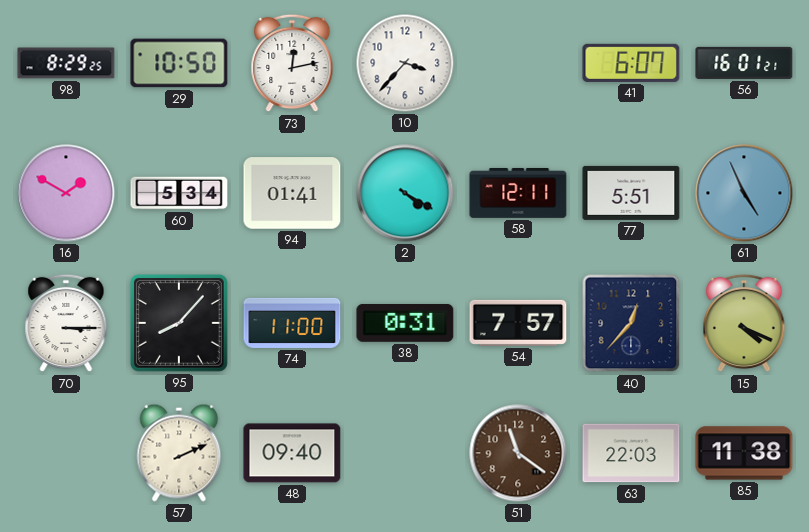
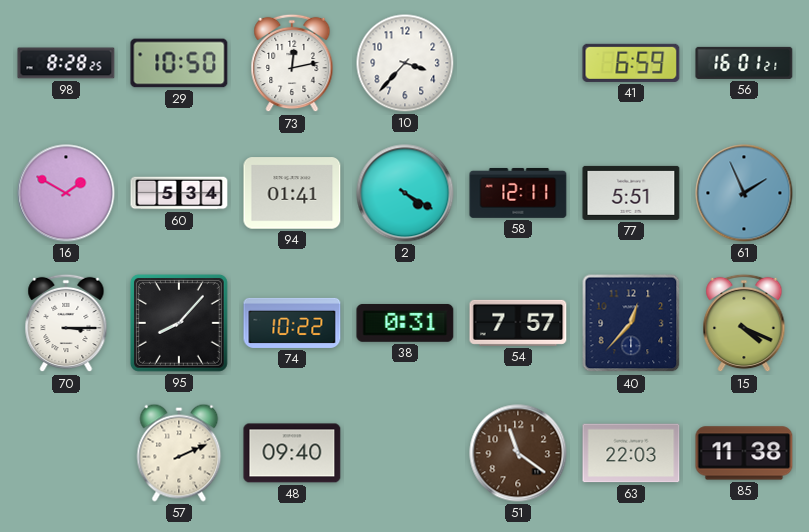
98: 8:29 -> 8:28
41: 6:07 -> 6:59
61: 4:56 -> 1:56
74: 11:00 -> 10:22
